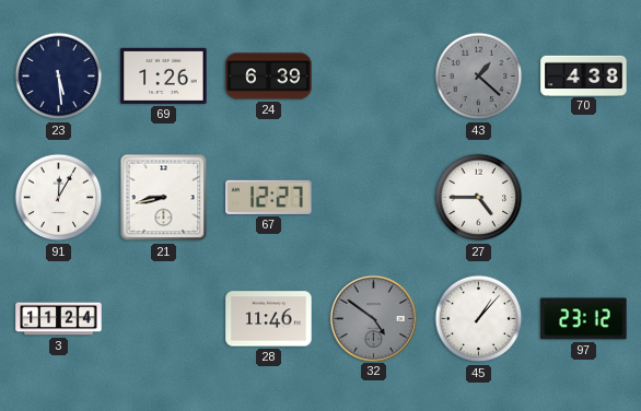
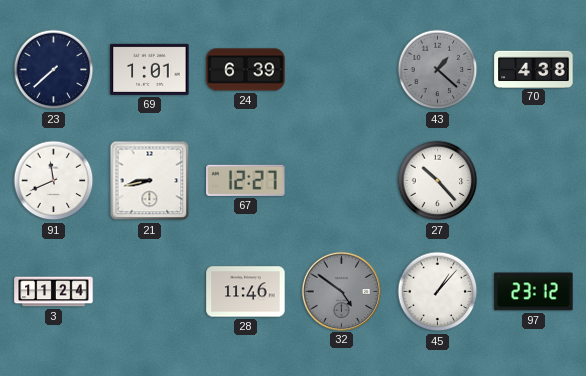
23: 5:29 -> 7:38
69: 1:26 -> 1:01
91: 12:05 -> 11:41
27: 4:45 -> 10:23
